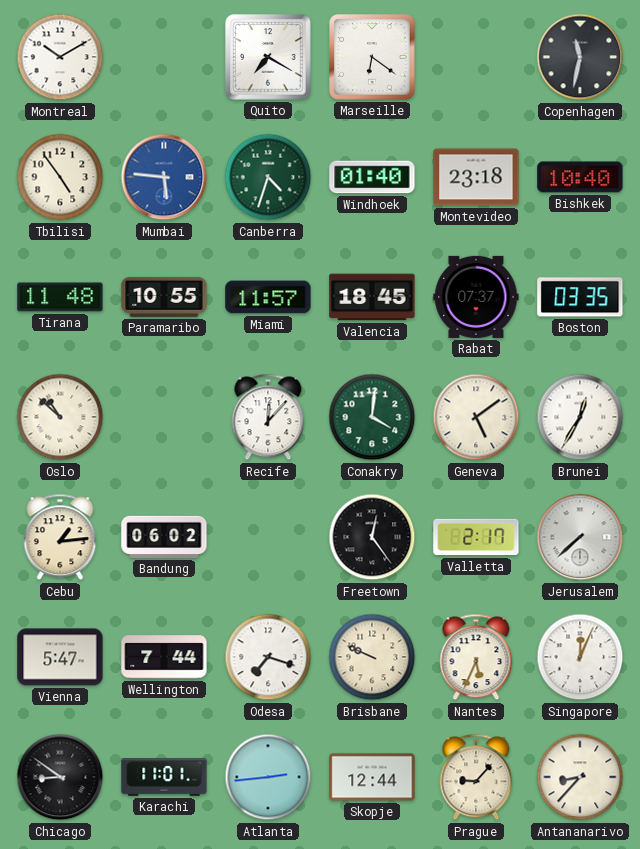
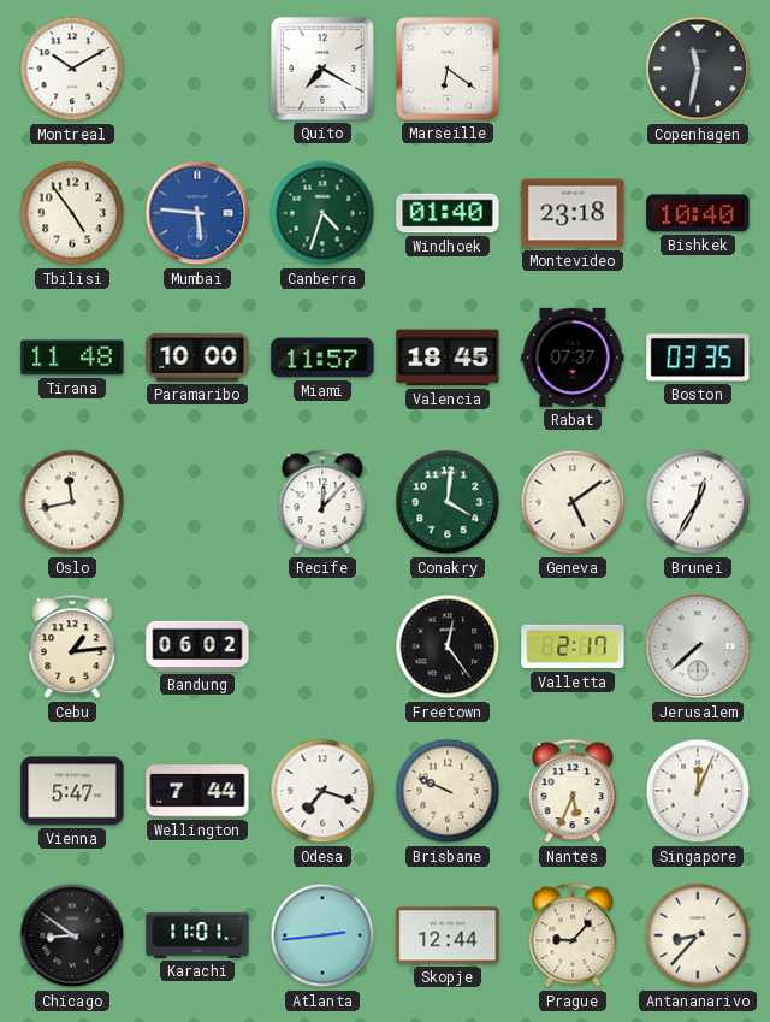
Paramaribo: 10:55 -> 10:00
Oslo: 10:52 -> 11:43
